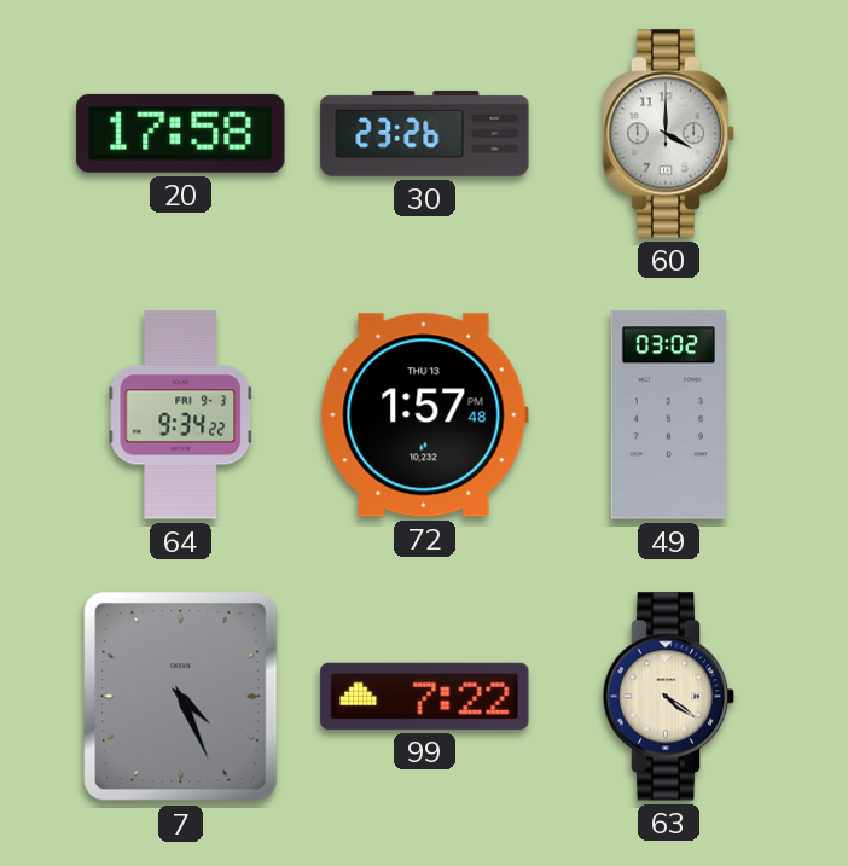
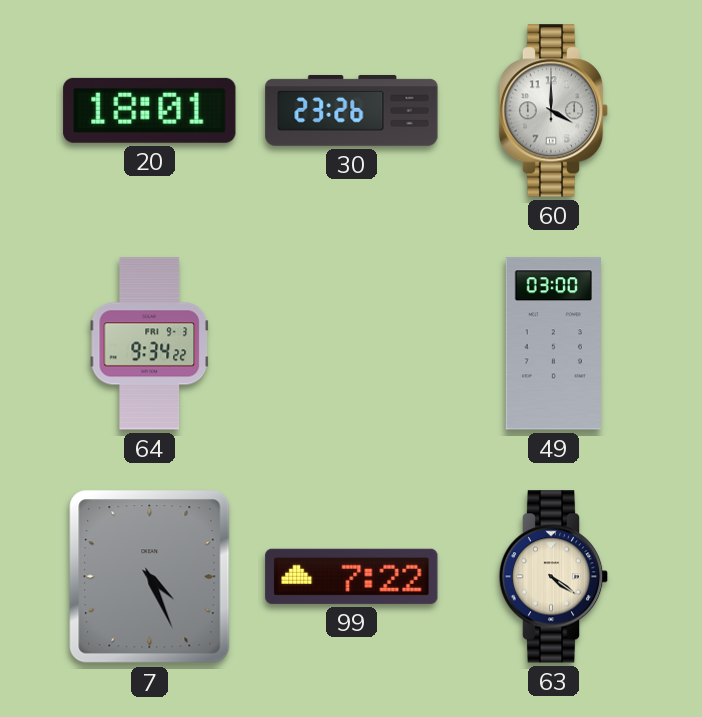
20: 17:58 -> 18:01
72: 1:57 -> none
49: 03:02 -> 03:00
